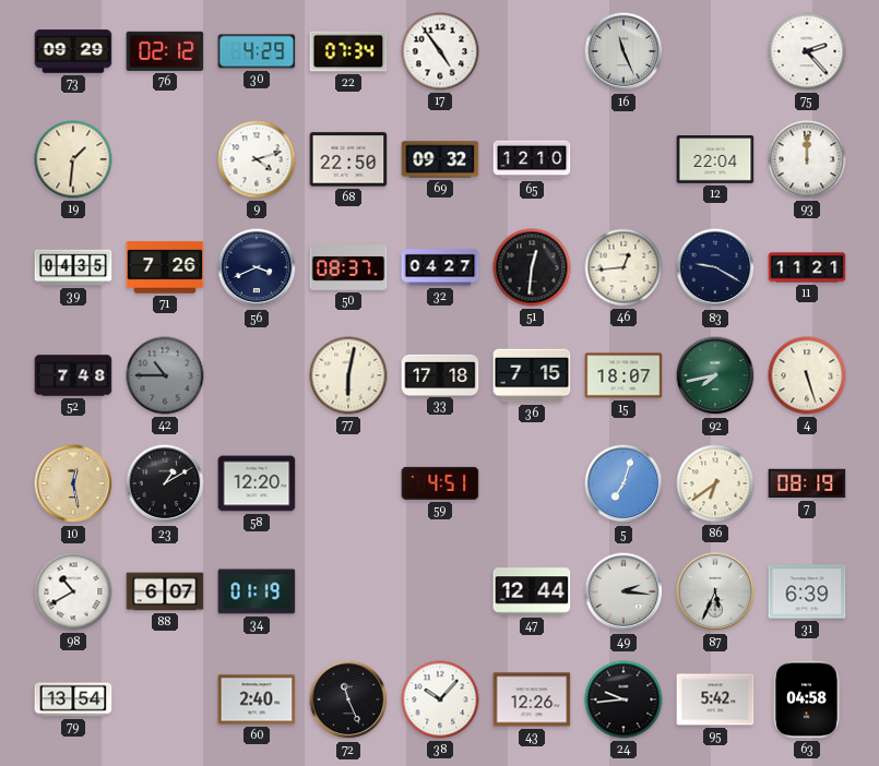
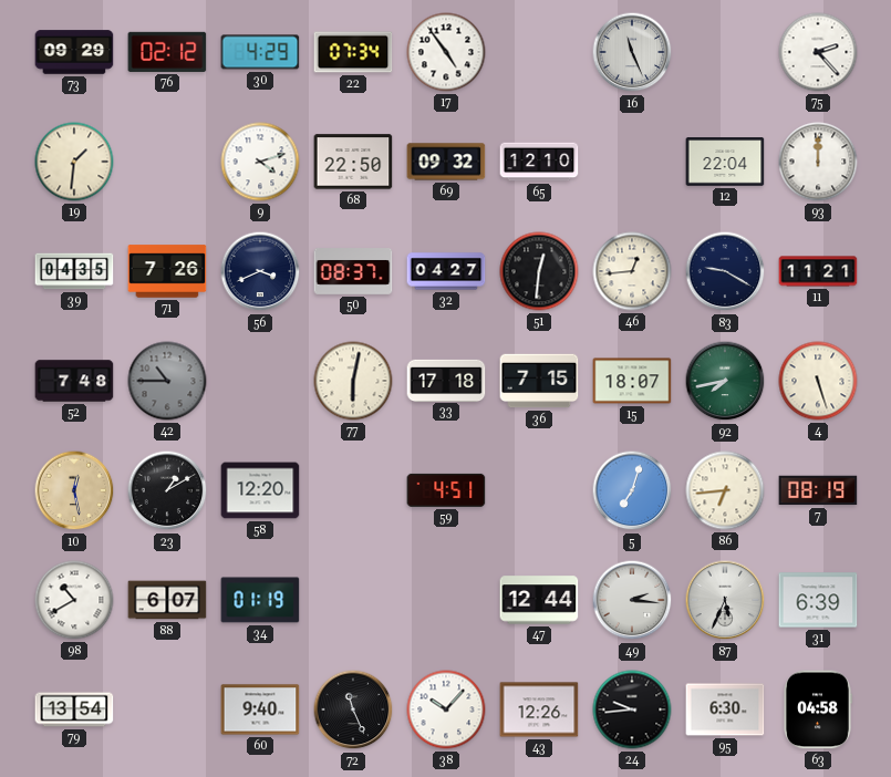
86: 6:39 -> 6:44
60: 2:40 -> 9:40
95: 5:42 -> 6:30
